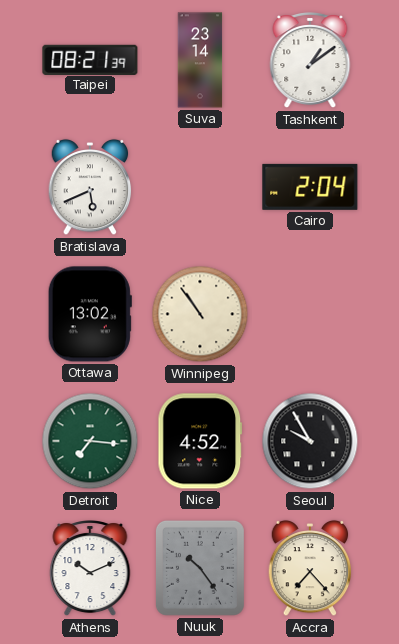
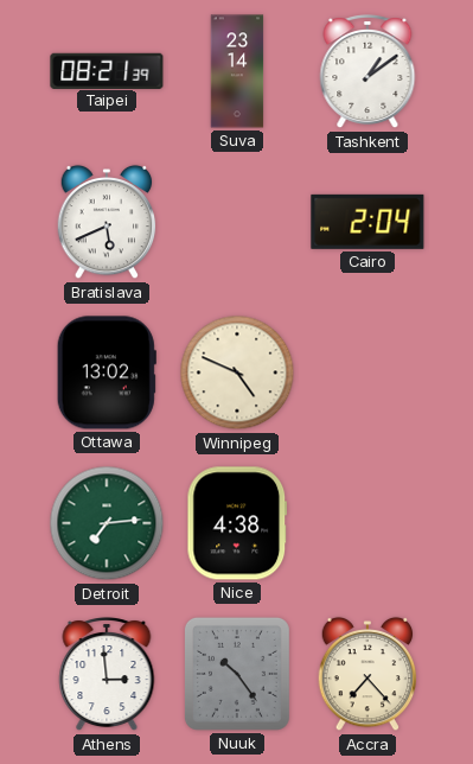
Winnipeg: 10:54 -> 4:49
Detroit: 7:16 -> 7:14
Nice: 4:52 -> 4:38
Seoul: 9:55 -> none
Athens: 10:11 -> 2:59
